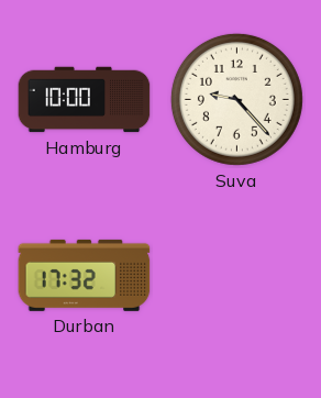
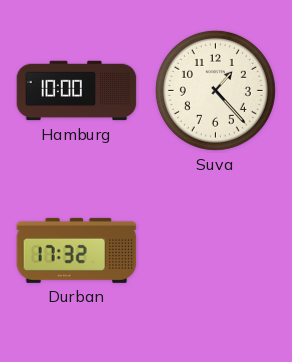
Suva: 9:23 -> 1:23
